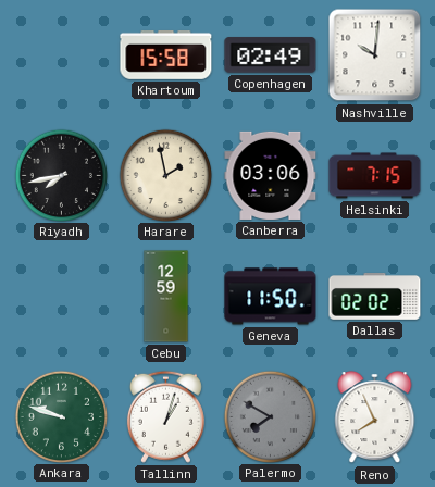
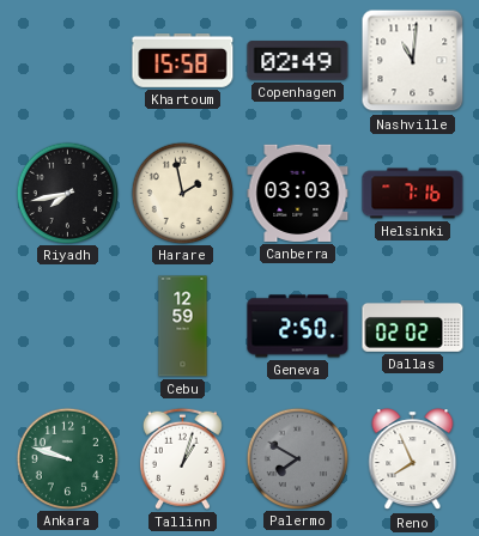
Nashville: 10:01 -> 11:01
Canberra: 03:06 -> 03:03
Helsinki: 7:15 -> 7:16
Geneva: 11:50 -> 2:50
